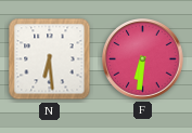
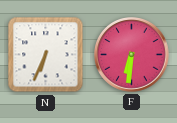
N: 6:29 -> 6:34
